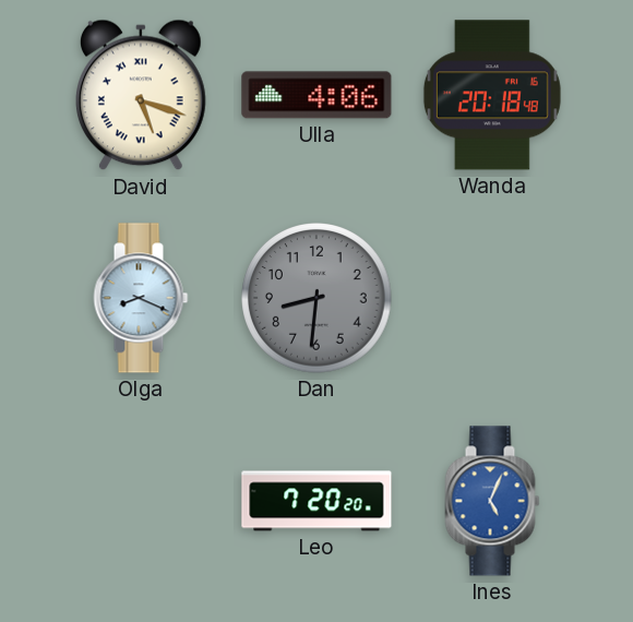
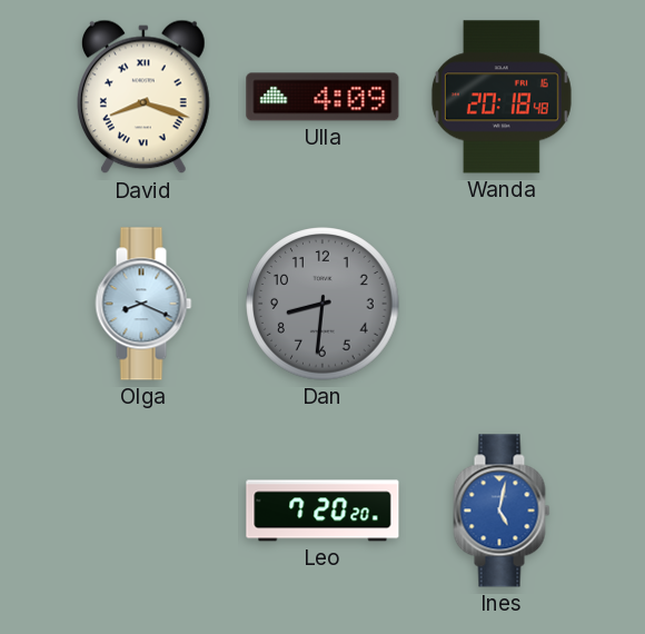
David: 5:18 -> 8:18
Ulla: 4:06 -> 4:09
Ines: 5:04 -> 5:02
